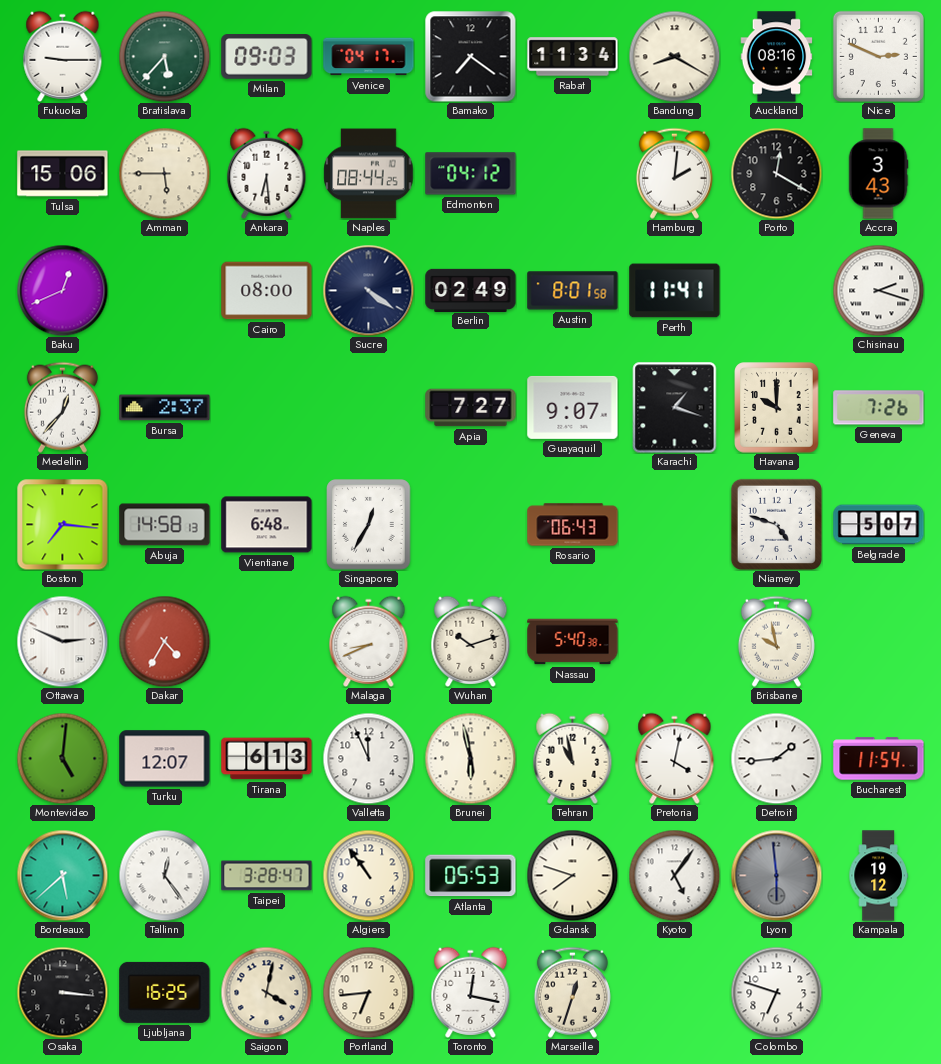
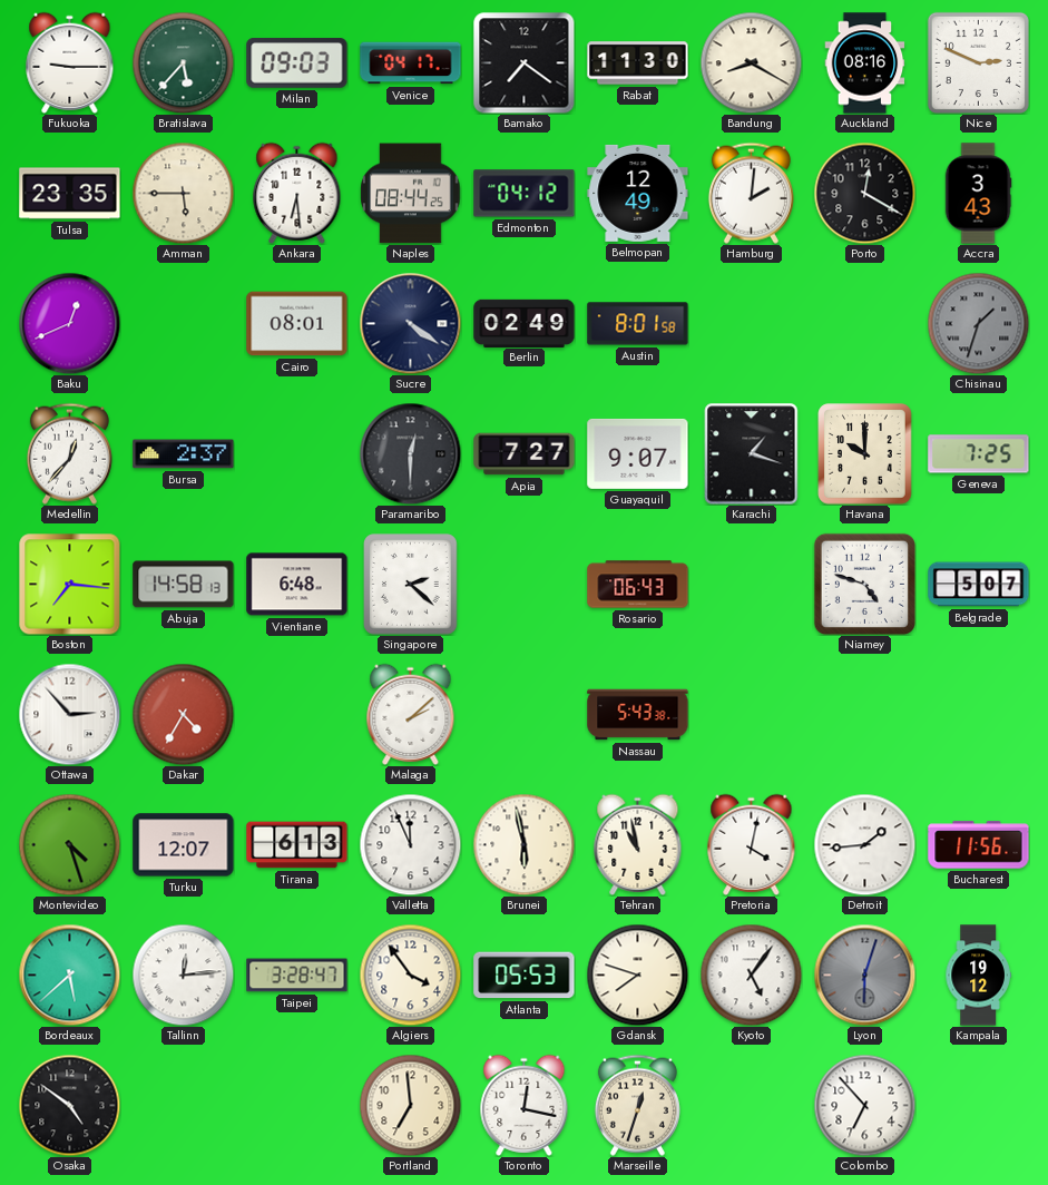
Rabat: 11:34 -> 11:30
Tulsa: 15:06 -> 23:35
Belmopan: none -> 12:49
Cairo: 08:00 -> 08:01
Perth: 11:41 -> none
Chisinau: 2:18 -> 1:33
Chisinau dial: white -> grey
Paramaribo: none -> 12:30
Geneva: 7:26 -> 7:25
Singapore: 12:35 -> 2:22
Ottawa: 2:49 -> 2:53
Malaga: 8:41 -> 2:08
Wuhan: 10:12 -> none
Nassau: 5:40 -> 5:43
Brisbane: 9:58 -> none
Montevideo: 5:01 -> 4:27
Bucharest: 11:54 -> 11:56
Tallinn: 12:24 -> 12:14
Algiers: 10:54 -> 3:54
Lyon: 5:59 -> 6:03
Osaka: 3:16 -> 4:51
Ljubljana: 16:25 -> none
Saigon: 4:02 -> none
Portland: 6:44 -> 6:59
Colombo: 6:48 -> 6:53
